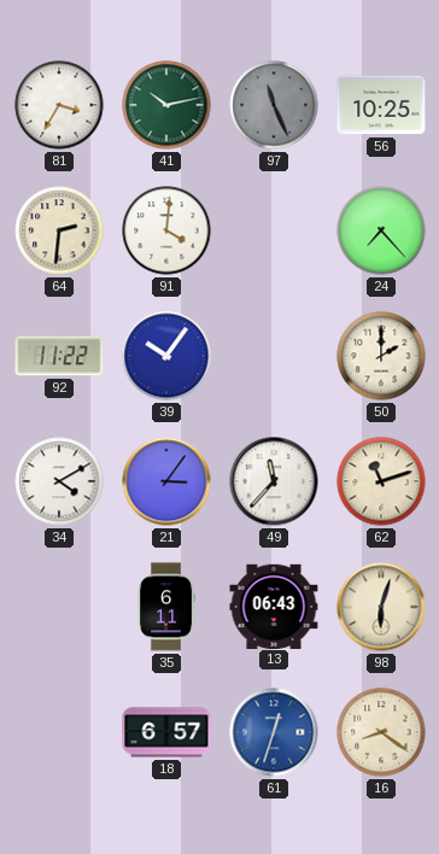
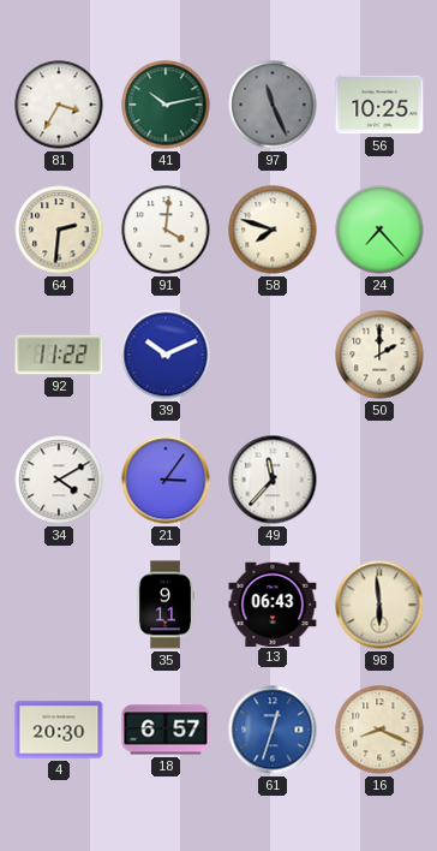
58: none -> 7:48
39: 10:06 -> 10:11
62: 11:12 -> none
35: 6:11 -> 9:11
98: 6:03 -> 5:59
4: none -> 20:30
16: 8:21 -> 8:19
